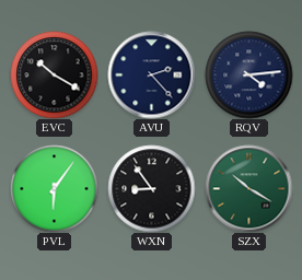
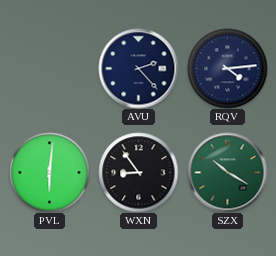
EVC: 10:20 -> none
PVL: 6:06 -> 6:01
